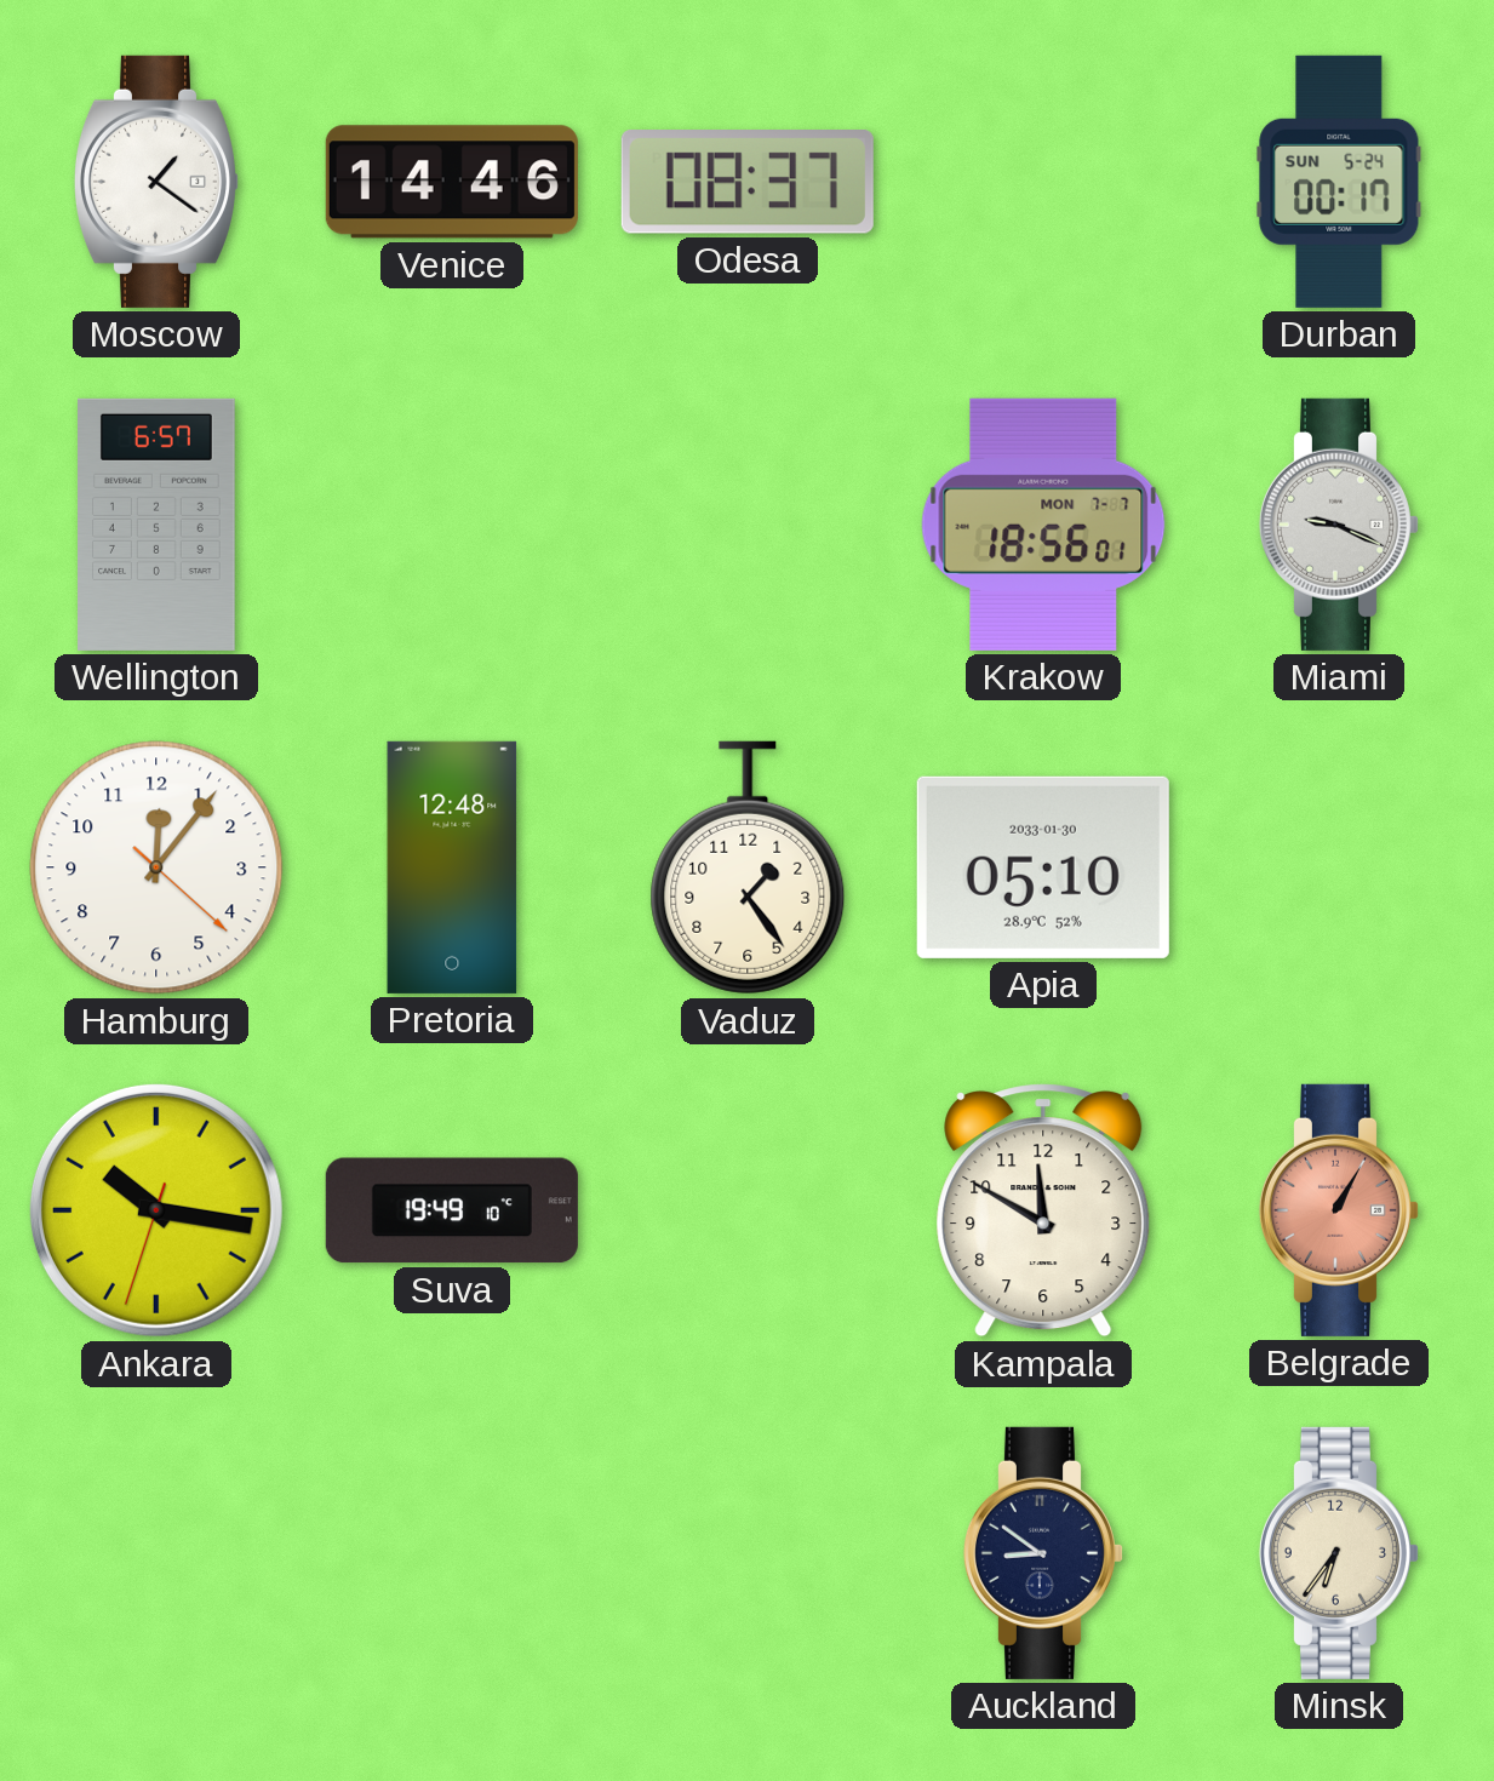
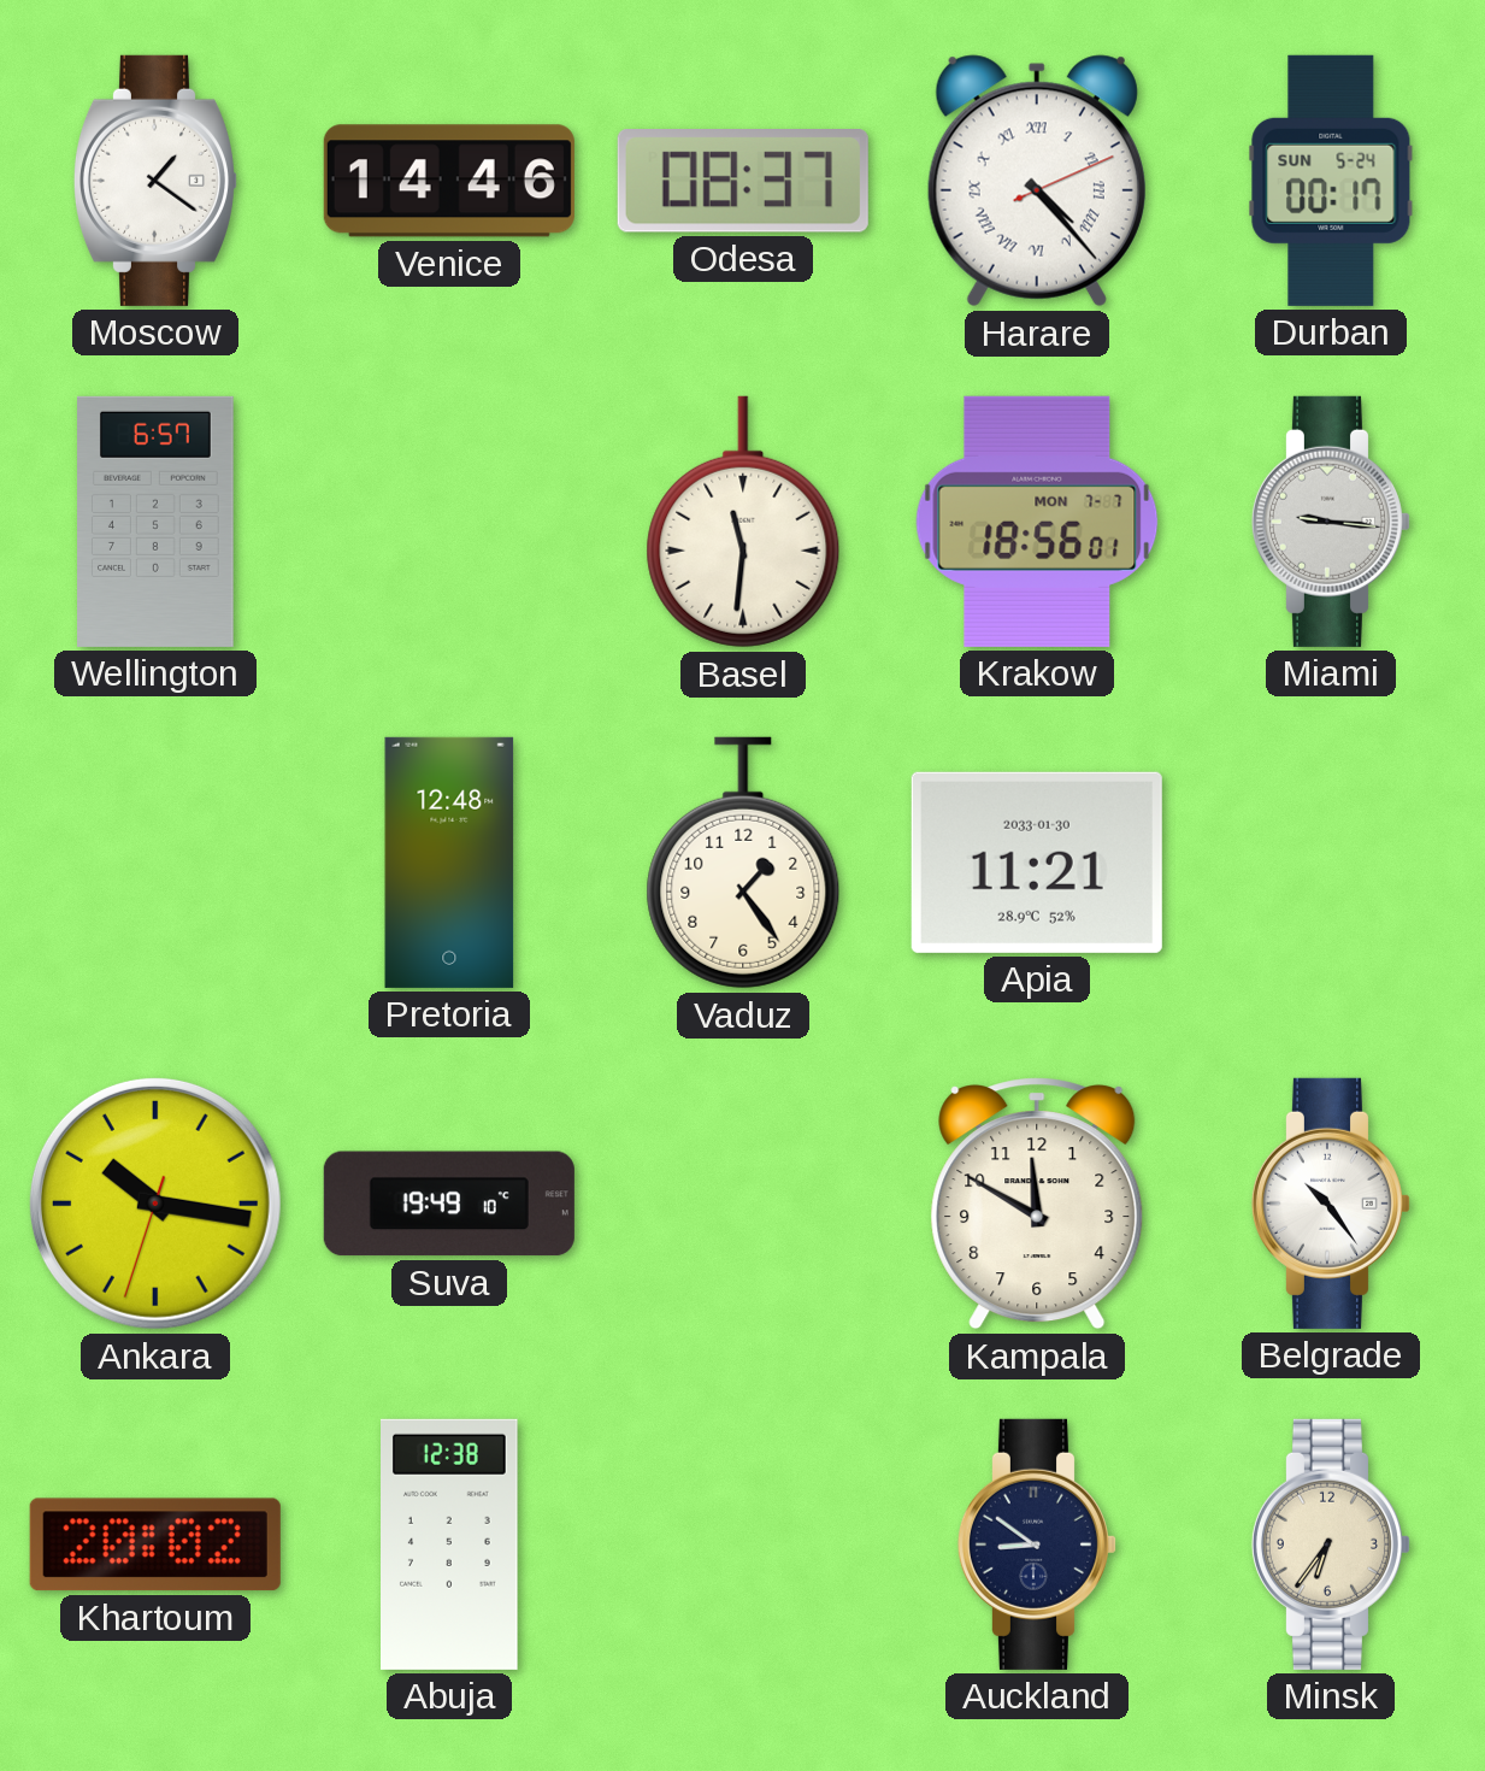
Harare: none -> 4:23
Basel: none -> 11:31
Miami: 9:19 -> 9:16
Hamburg: 12:06 -> none
Apia: 05:10 -> 11:21
Belgrade: 1:05 -> 10:24
Belgrade dial: salmon -> white
Khartoum: none -> 20:02
Abuja: none -> 12:38
